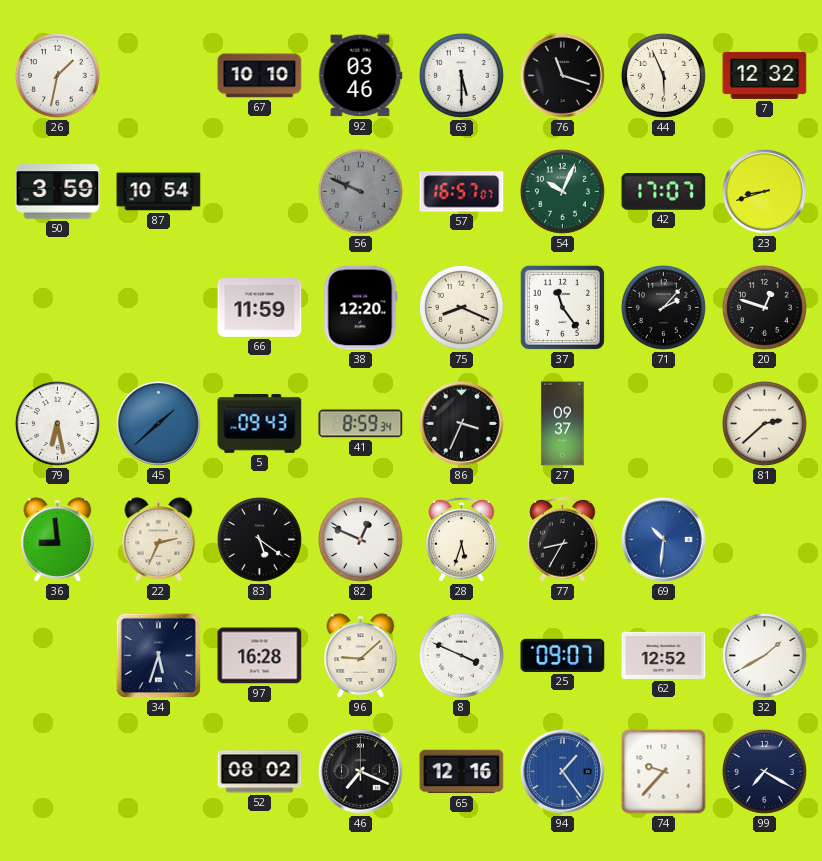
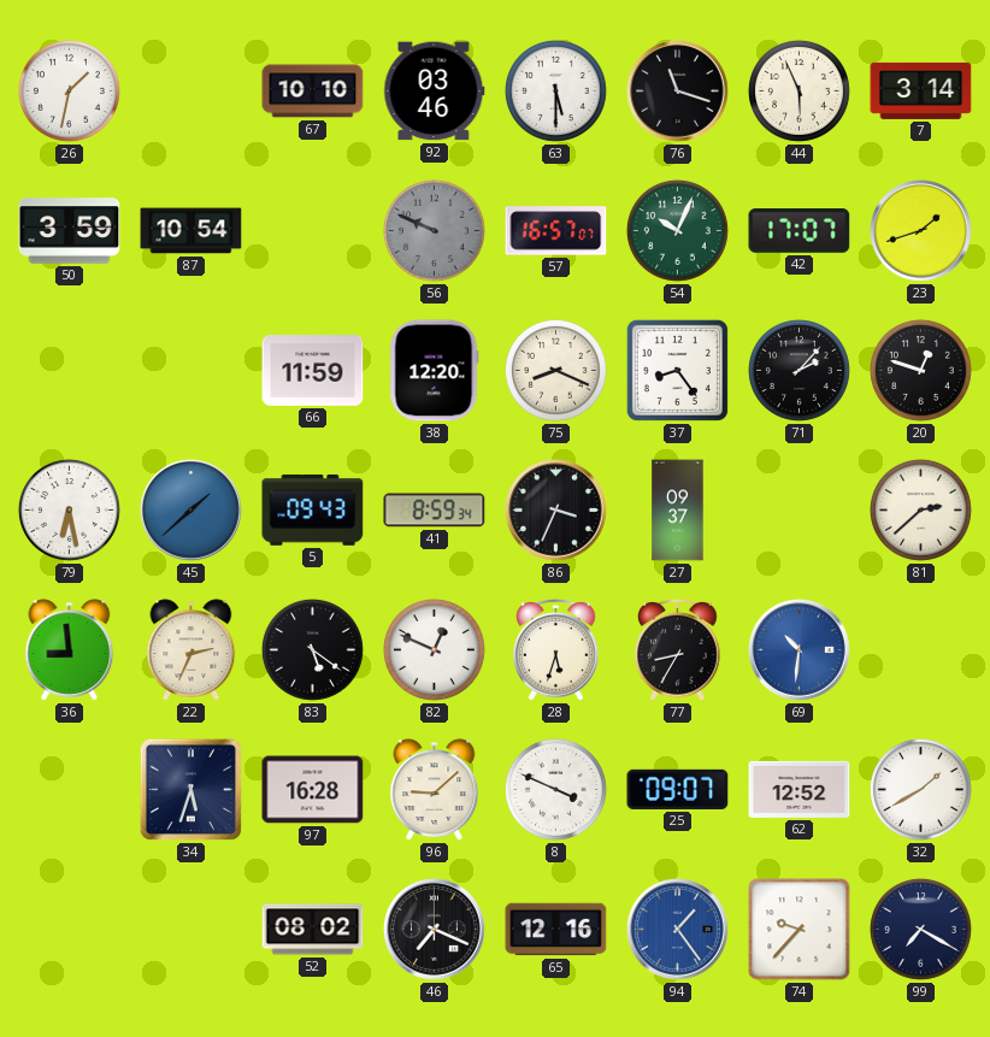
7: 12:32 -> 3:14
23: 8:42 -> 1:42
37: 11:24 -> 8:24
